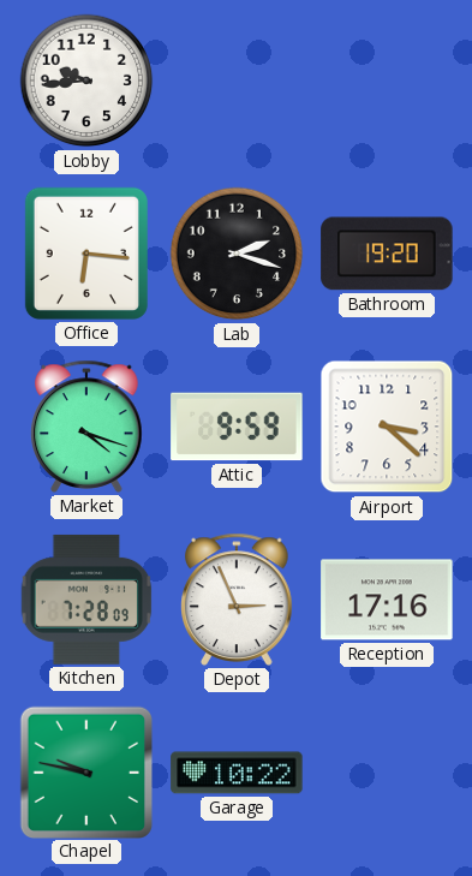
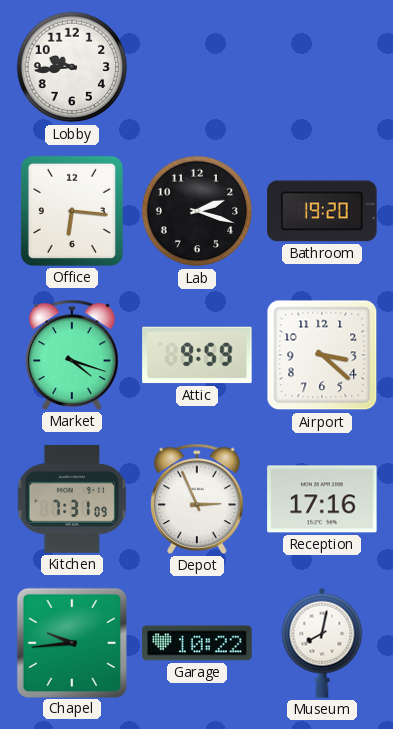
Kitchen: 7:28 -> 7:31
Chapel: 9:47 -> 9:44
Museum: none -> 8:02
